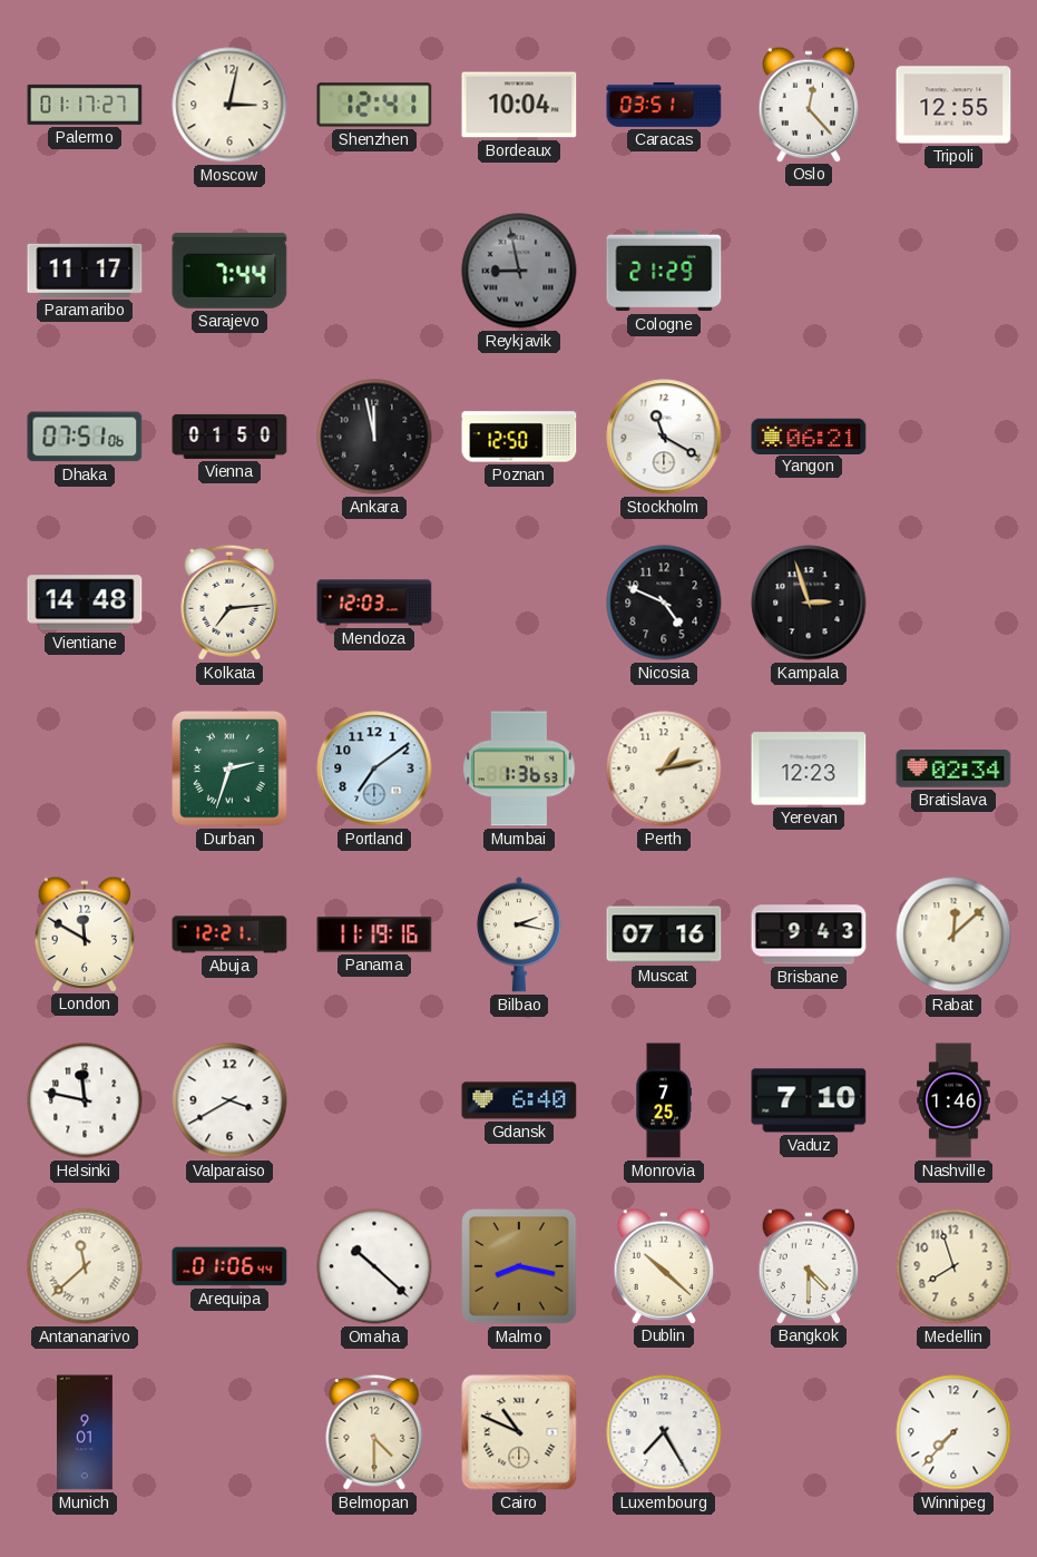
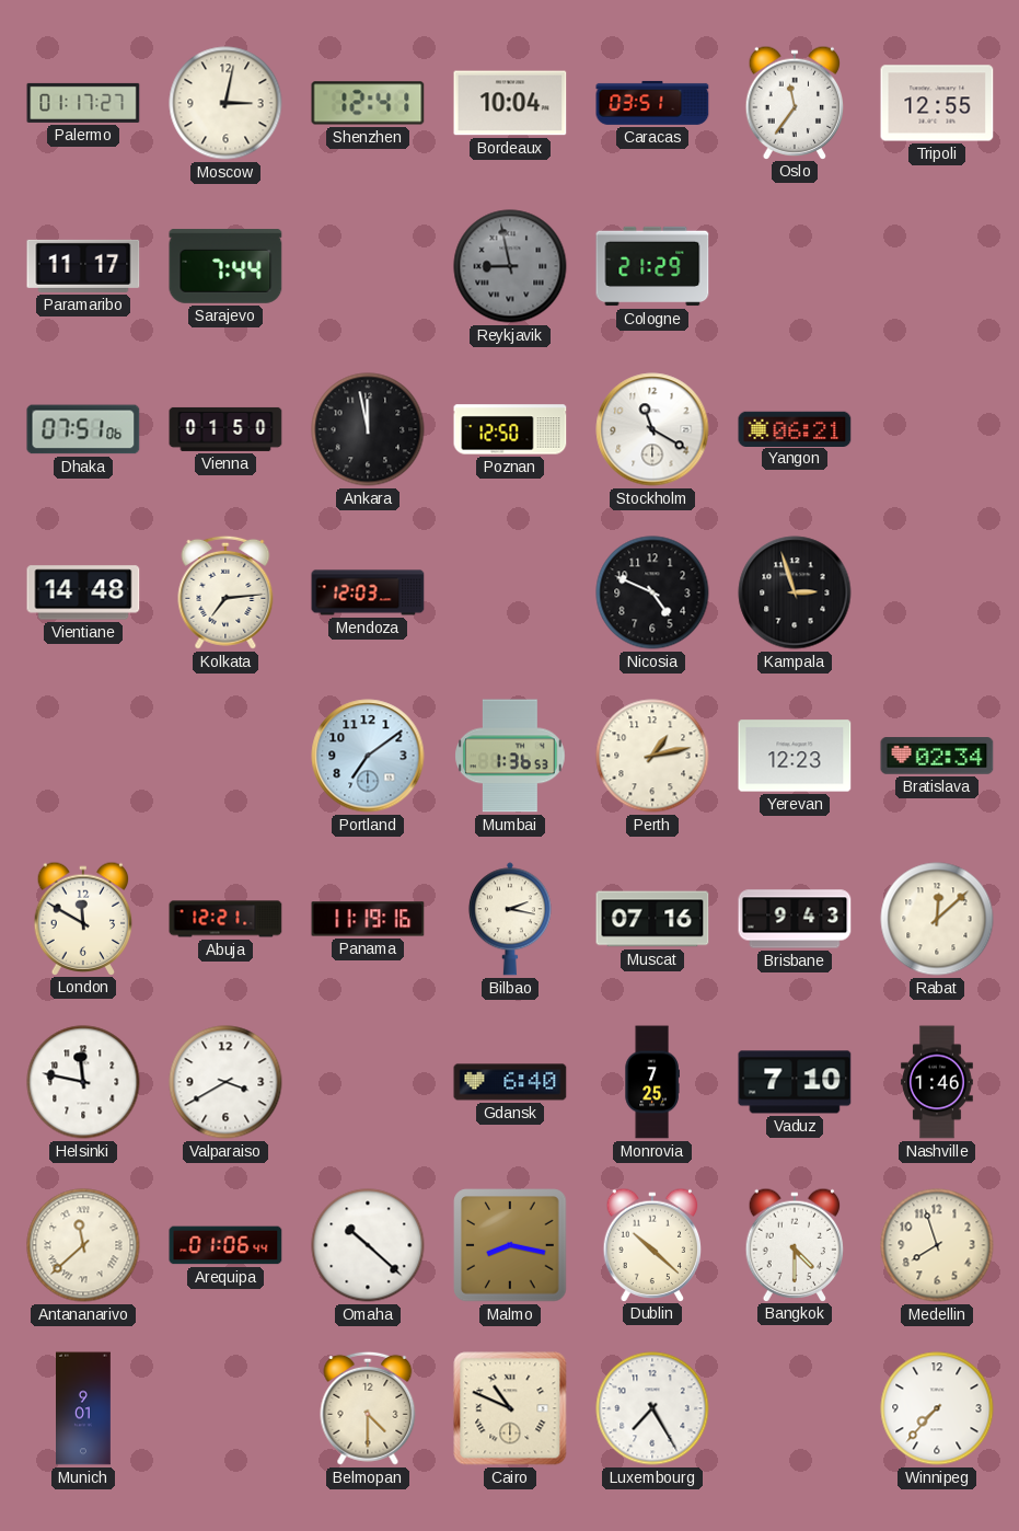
Oslo: 12:23 -> 11:36
Durban: 2:33 -> none
